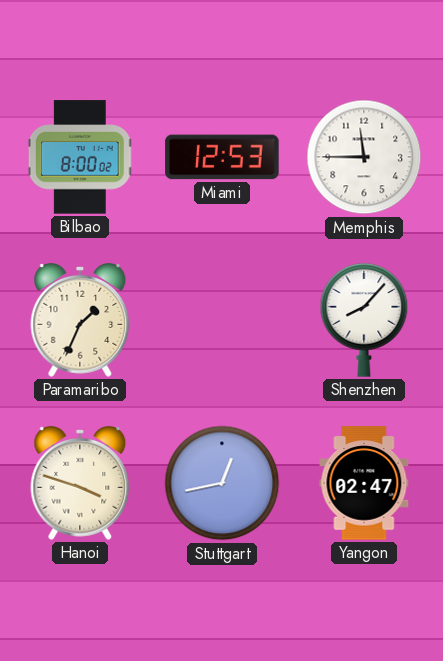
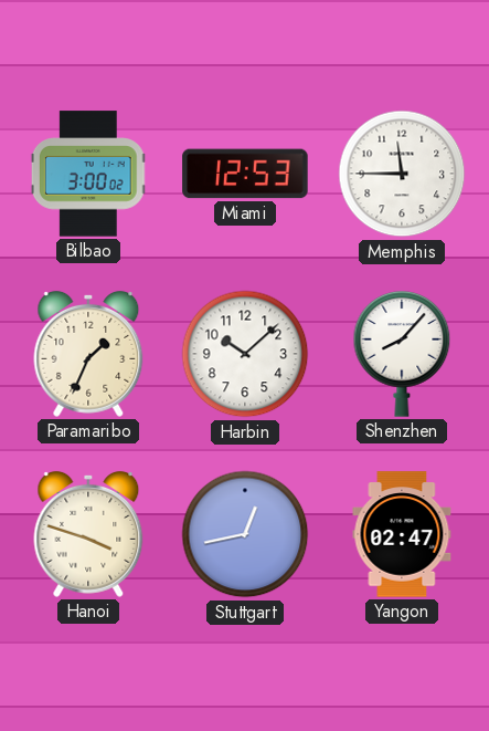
Bilbao: 8:00 -> 3:00
Harbin: none -> 10:08
